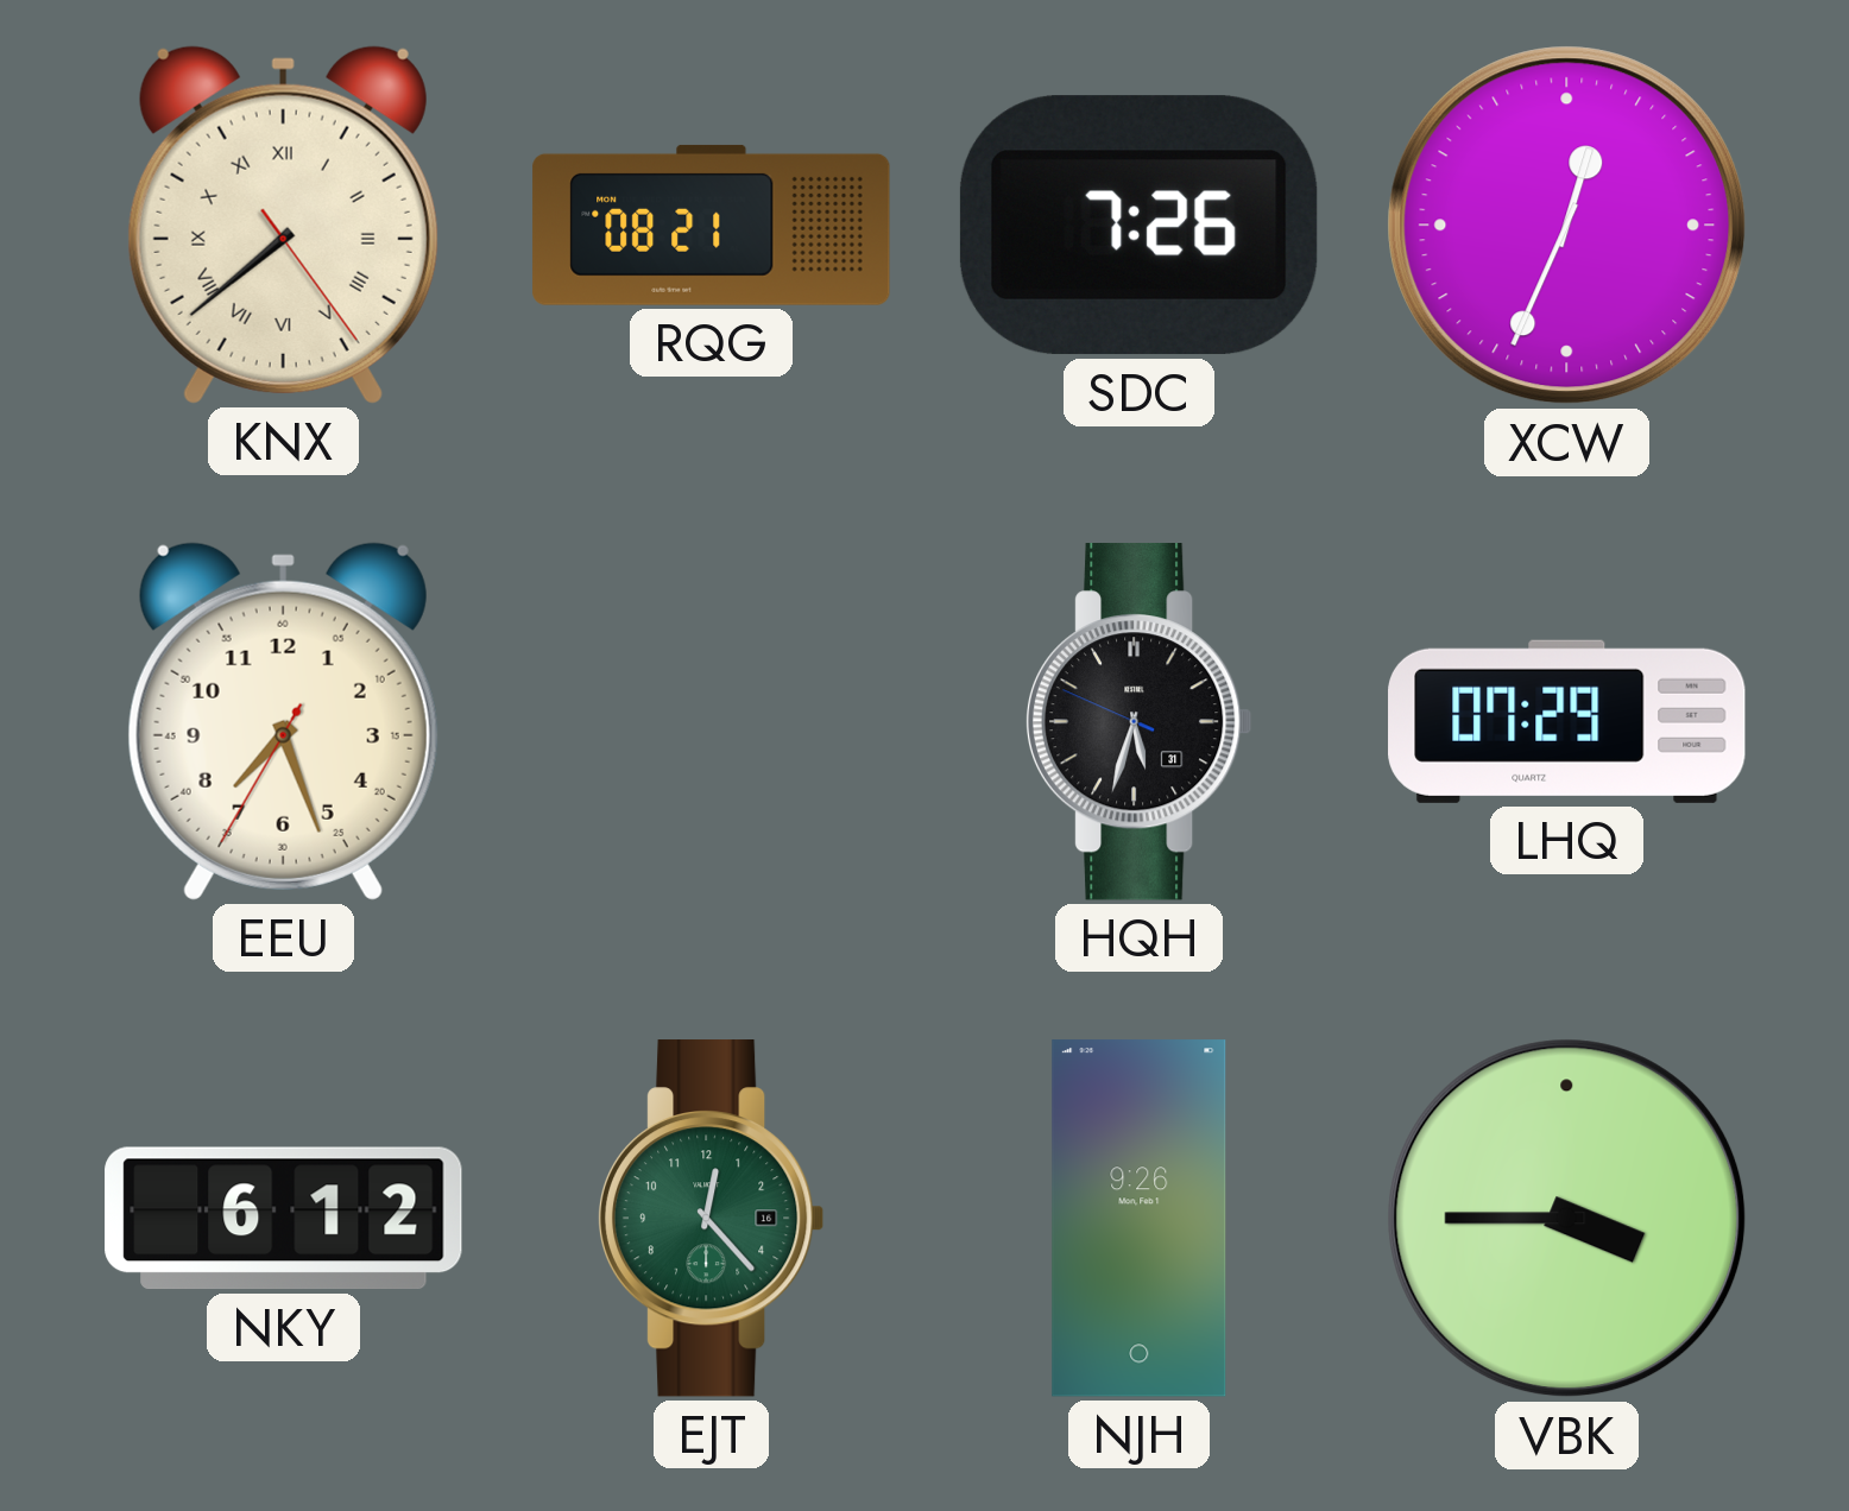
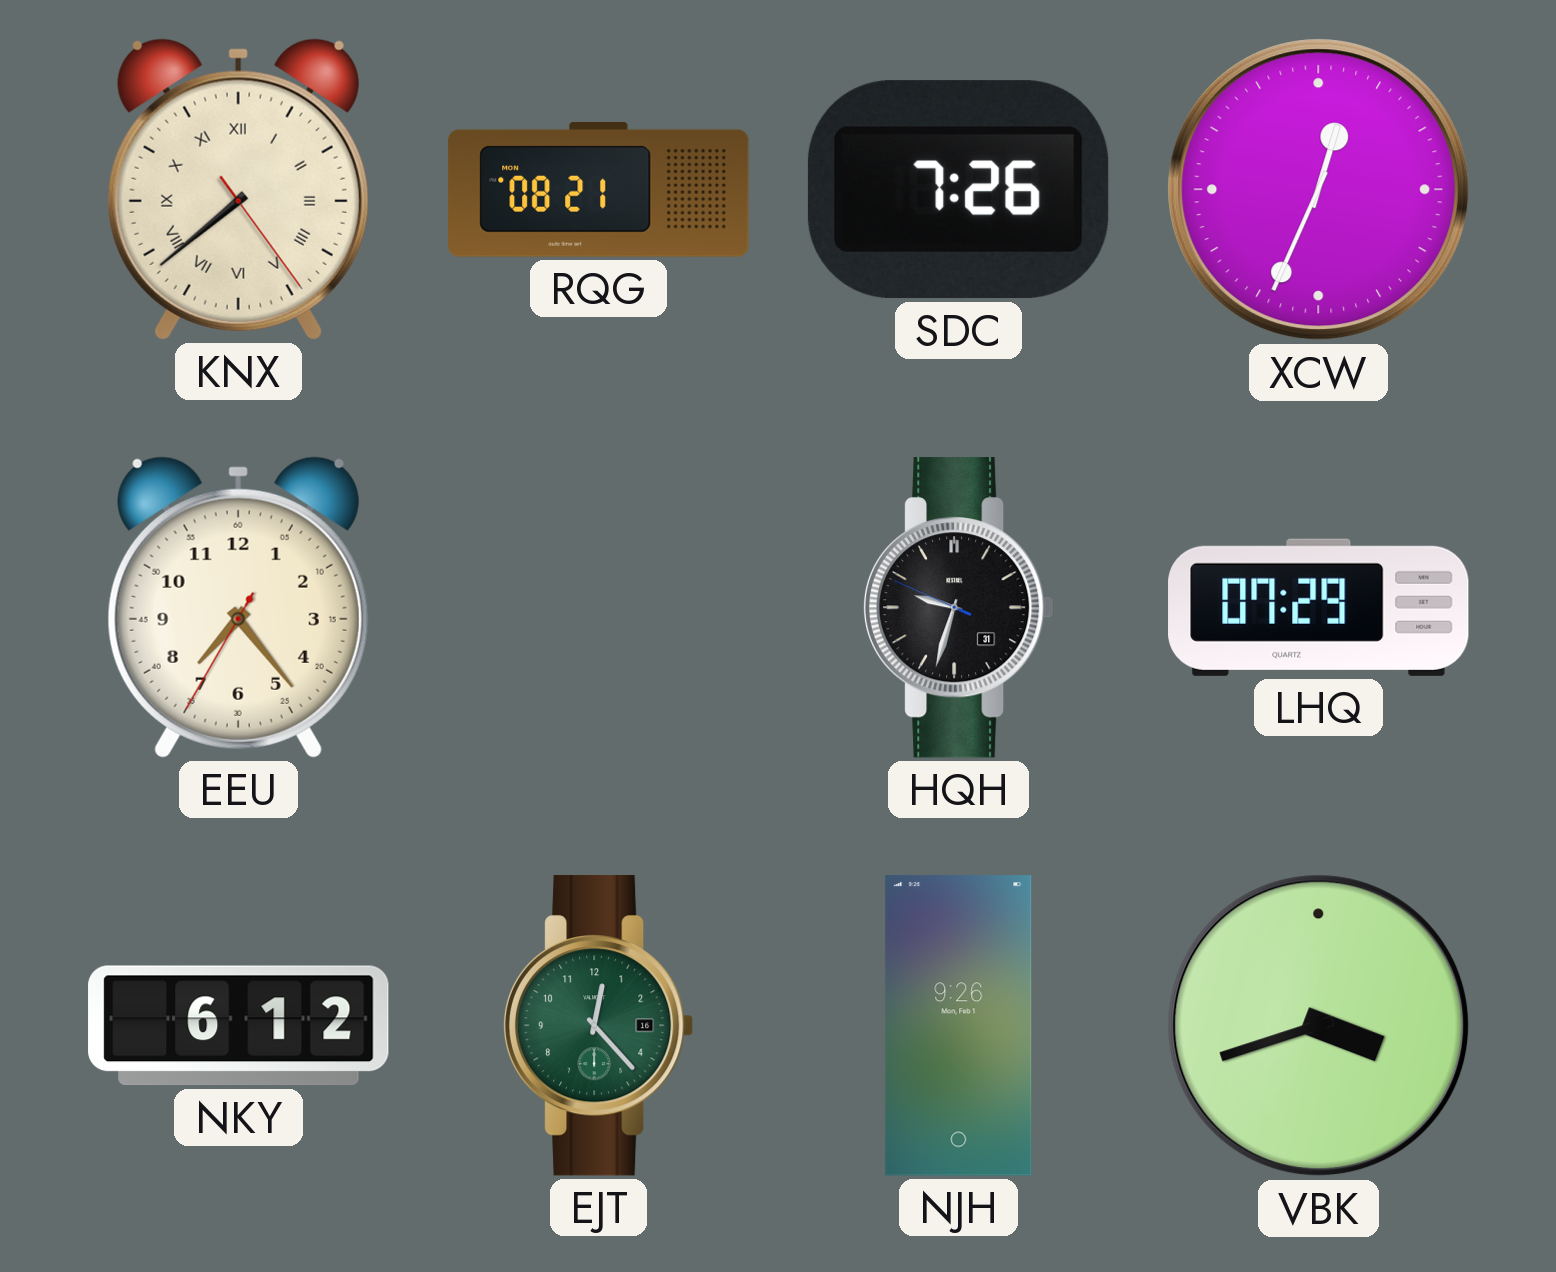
EEU: 7:26 -> 7:23
HQH: 5:32 -> 9:32
VBK: 3:45 -> 3:42
